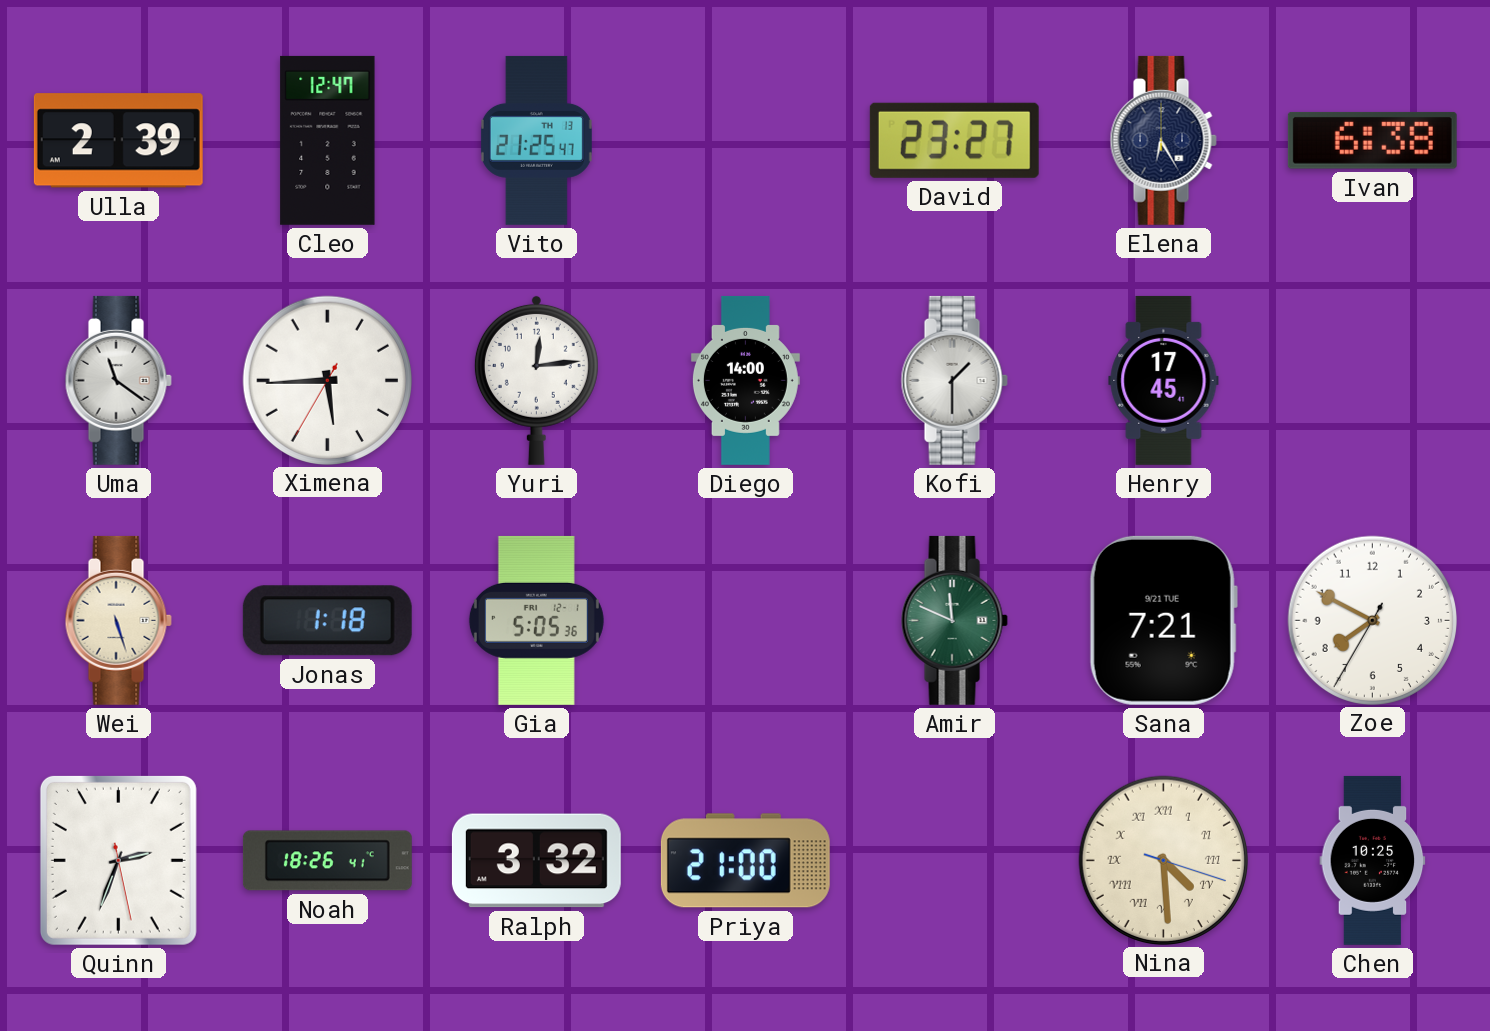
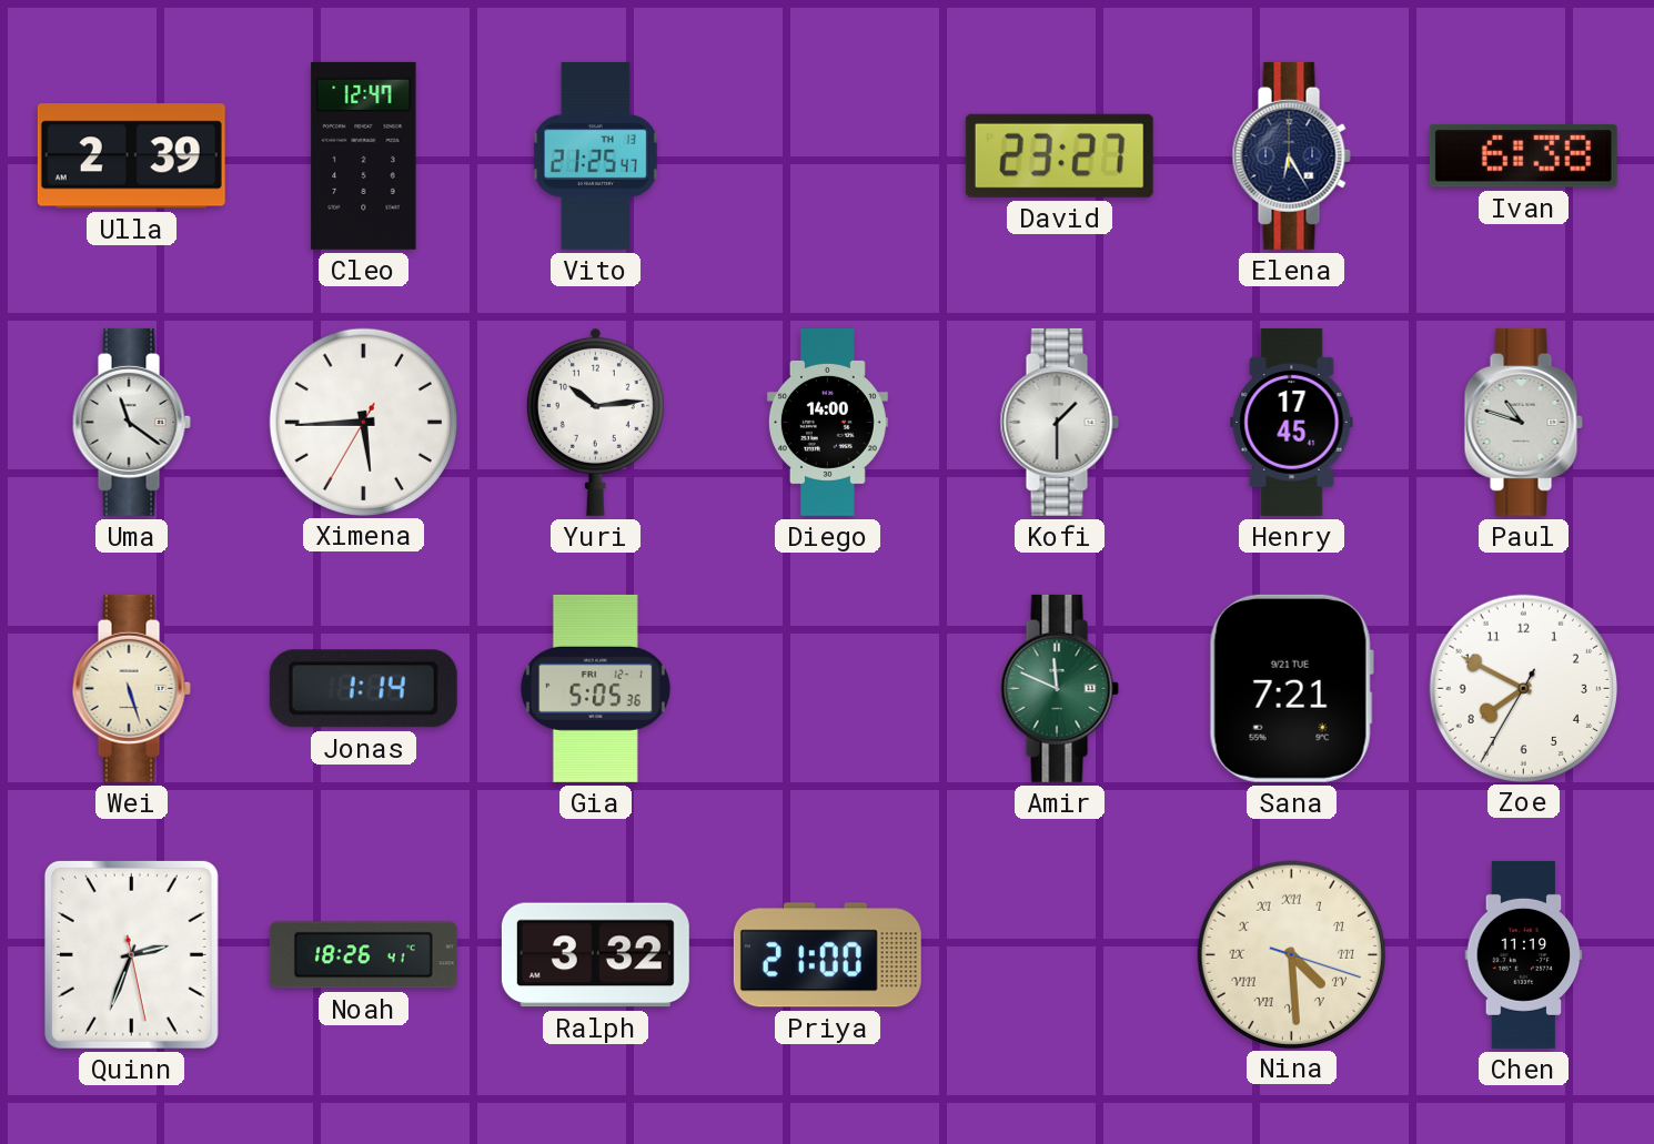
Yuri: 12:14 -> 10:14
Paul: none -> 10:48
Jonas: 1:18 -> 1:14
Chen: 10:25 -> 11:19
